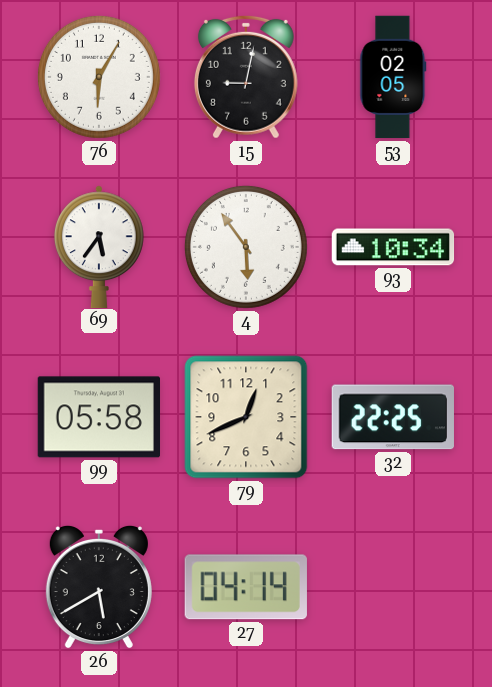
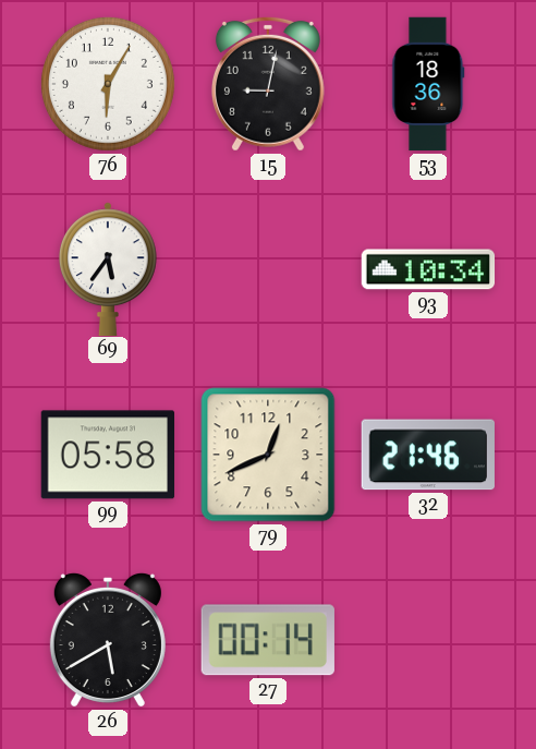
53: 02:05 -> 18:36
4: 5:54 -> none
32: 22:25 -> 21:46
27: 04:14 -> 00:14
